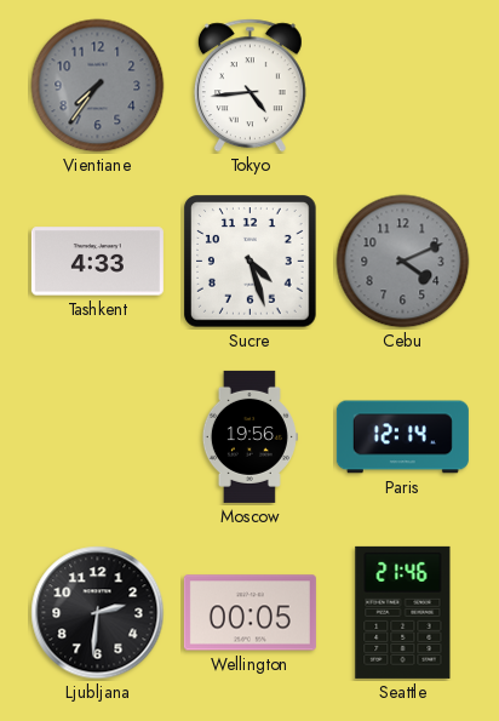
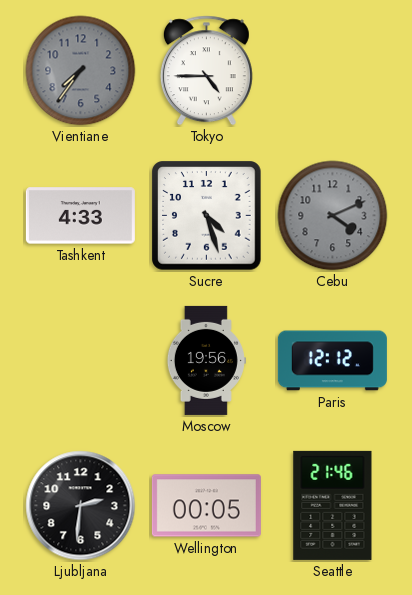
Tokyo: 4:44 -> 4:45
Paris: 12:14 -> 12:12
